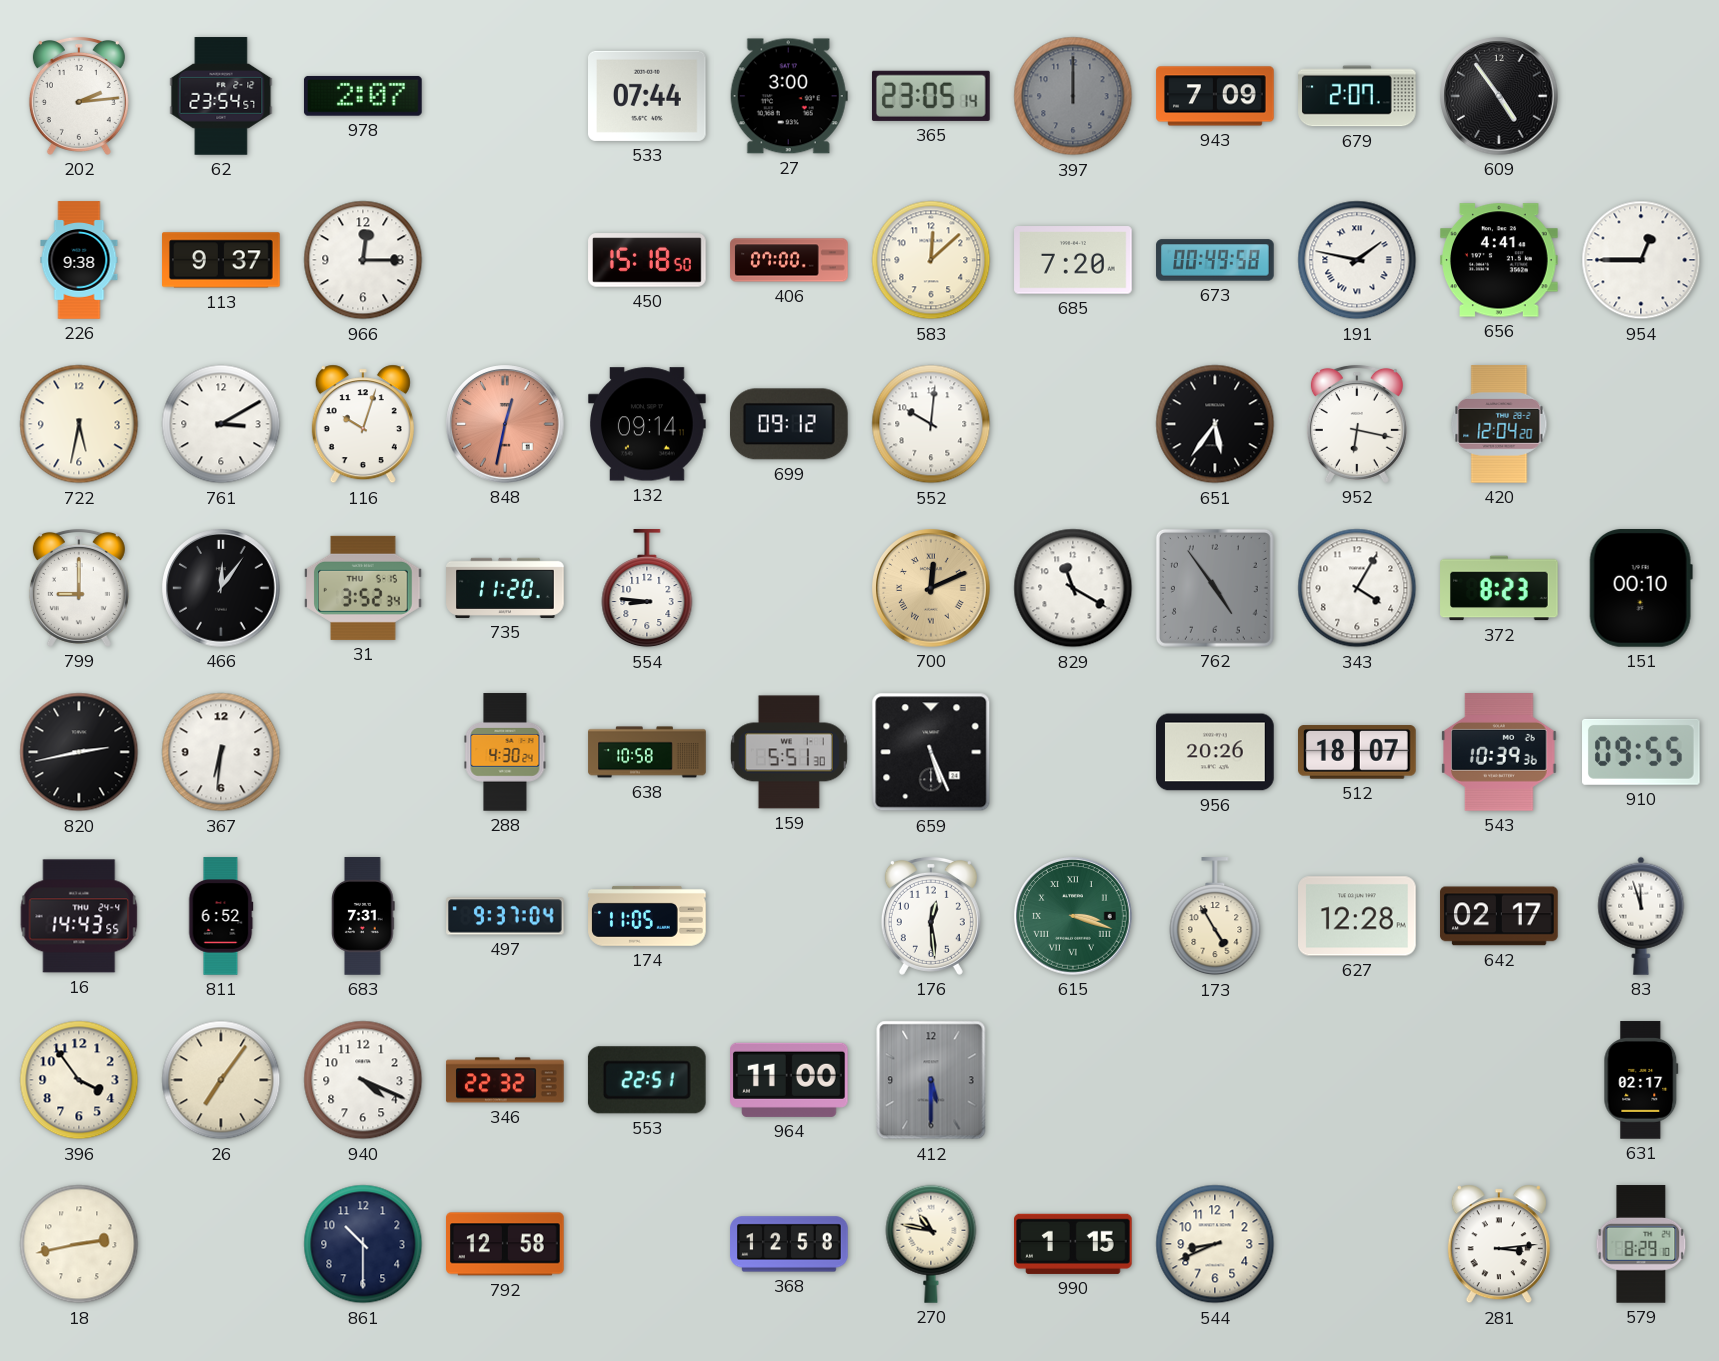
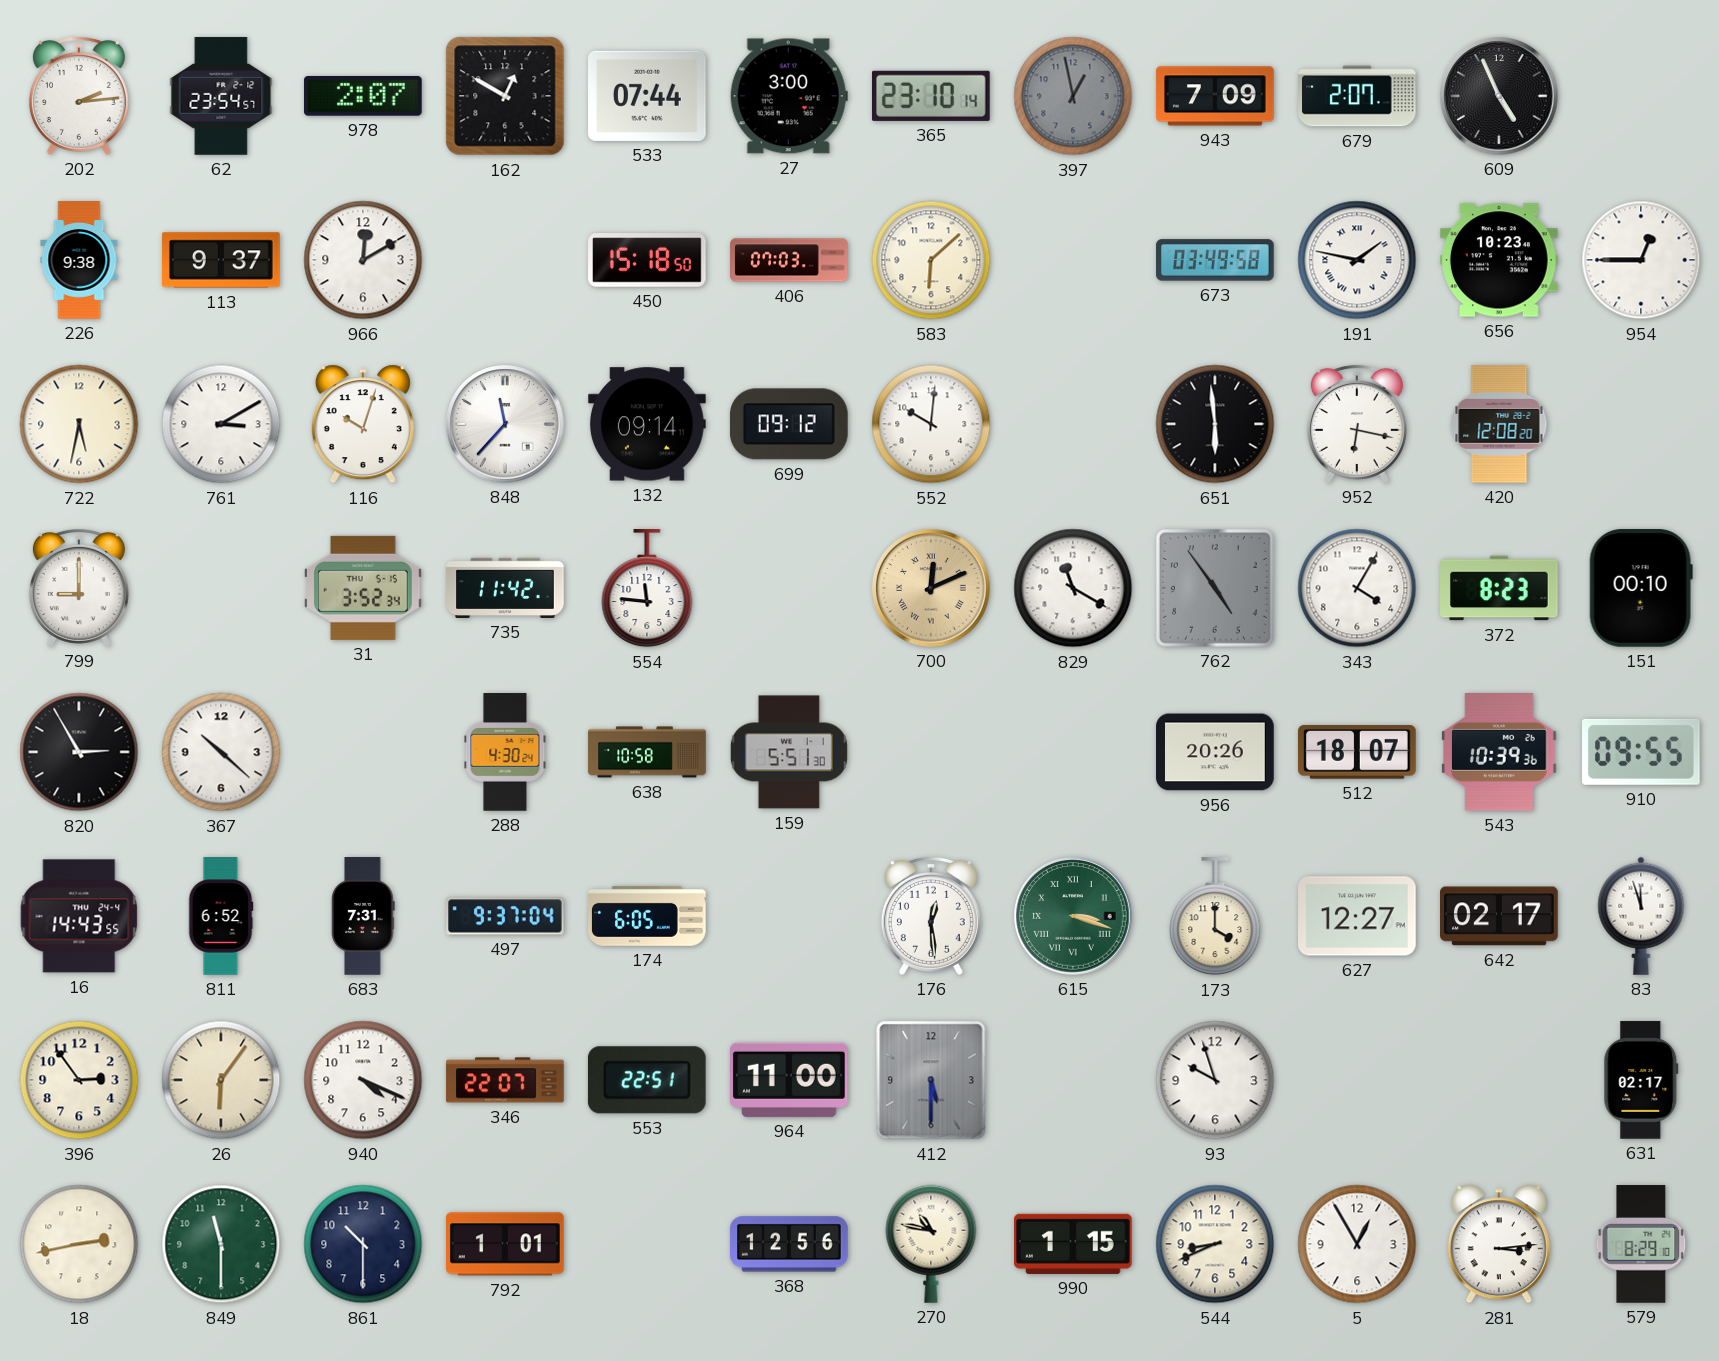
162: none -> 12:50
365: 23:05 -> 23:10
397: 12:00 -> 12:58
609: 4:54 -> 4:56
966: 12:15 -> 12:10
406: 07:00 -> 07:03
583: 12:08 -> 6:08
685: 7:20 -> none
673: 00:49 -> 03:49
656: 4:41 -> 10:23
848: 12:32 -> 11:37
848 dial: salmon -> white
651: 5:36 -> 5:59
420: 12:04 -> 12:08
466: 12:06 -> none
735: 11:20 -> 11:42
554: 8:46 -> 11:46
820: 2:43 -> 2:55
367: 6:31 -> 10:22
659: 5:26 -> none
174: 11:05 -> 6:05
173: 4:55 -> 4:00
627: 12:28 -> 12:27
396: 3:54 -> 2:54
26: 7:06 -> 6:06
346: 22:32 -> 22:07
93: none -> 9:57
849: none -> 11:30
792: 12:58 -> 1:01
368: 12:58 -> 12:56
5: none -> 12:55
